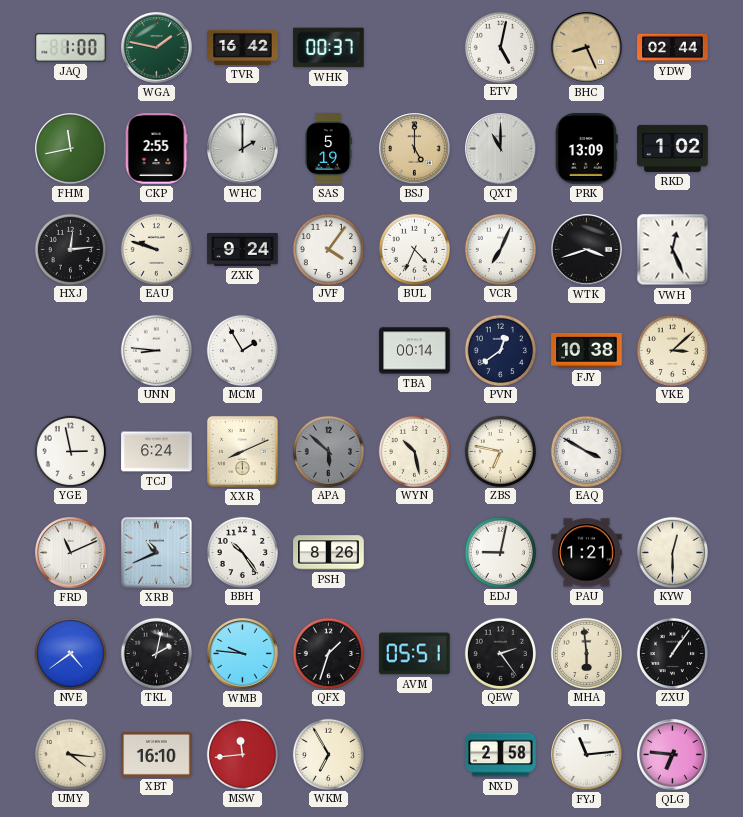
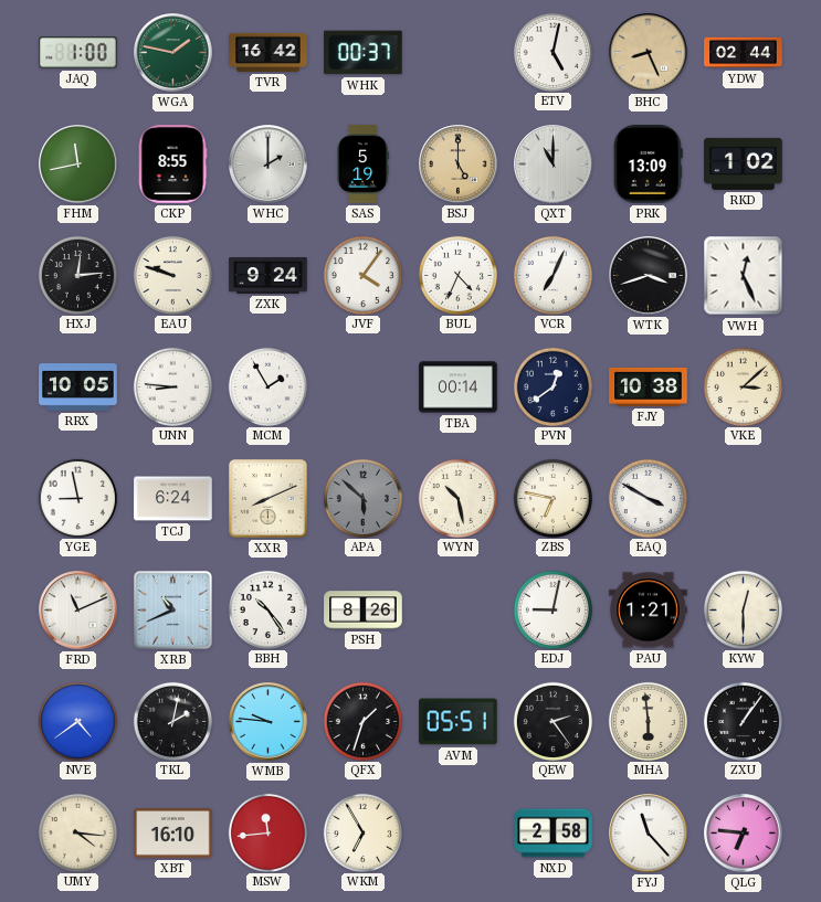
CKP: 2:55 -> 8:55
RRX: none -> 10:05
YGE: 2:58 -> 8:58
FYJ: 11:14 -> 11:23
